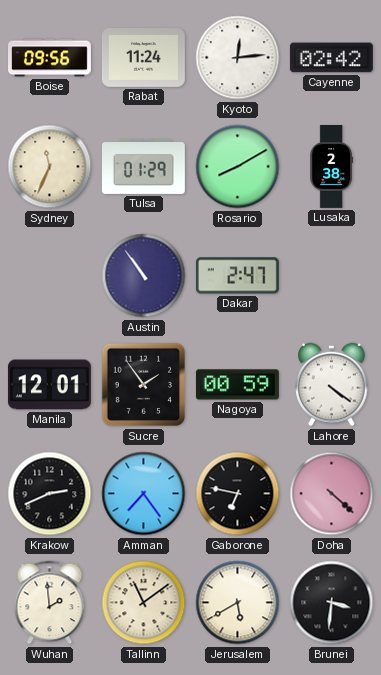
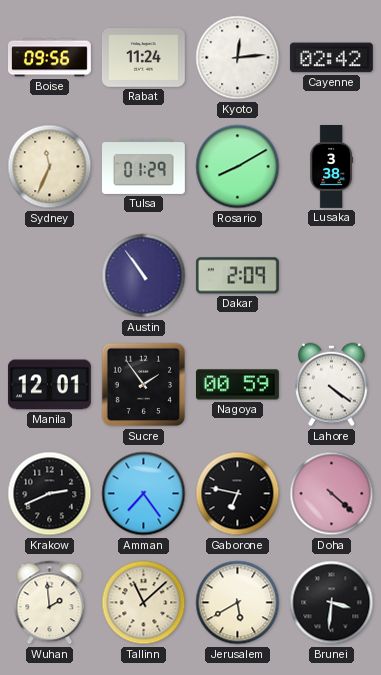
Lusaka: 2:38 -> 3:38
Dakar: 2:47 -> 2:09
Tallinn: 11:09 -> 11:08
